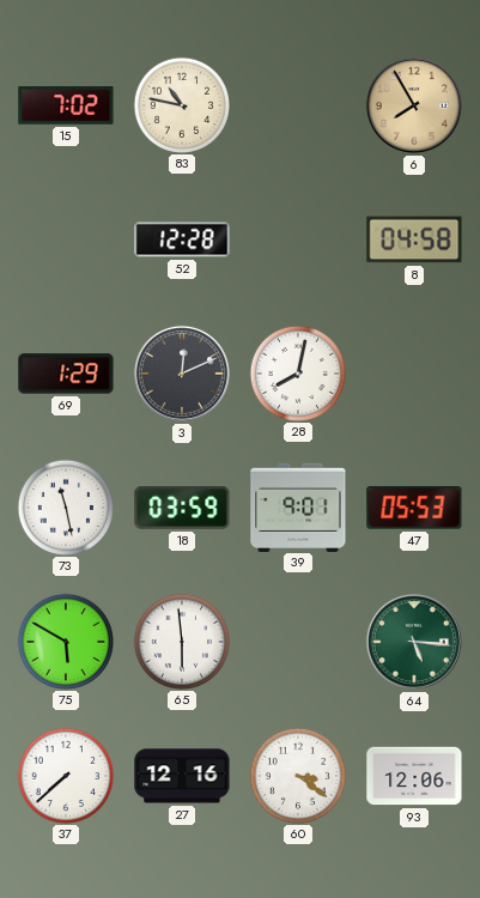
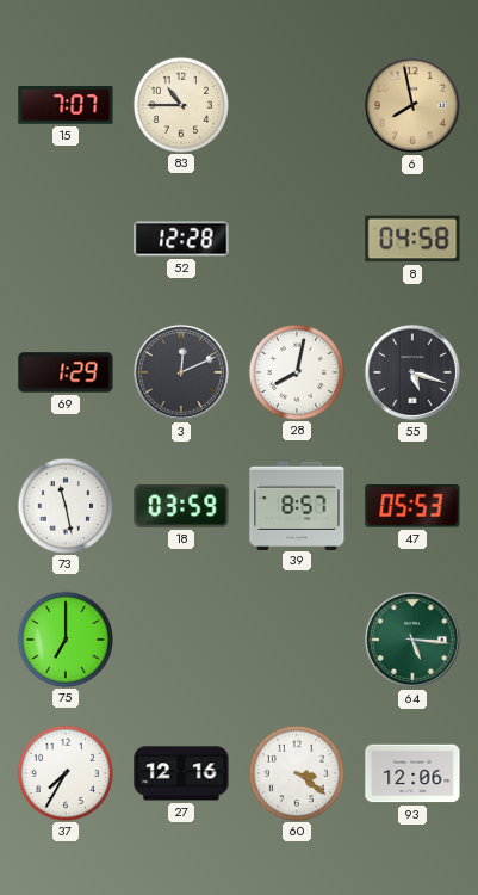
15: 7:02 -> 7:07
83: 10:47 -> 10:45
6: 7:55 -> 7:58
55: none -> 5:18
39: 9:01 -> 8:57
75: 5:50 -> 7:00
65: 5:59 -> none
37: 7:38 -> 7:35
